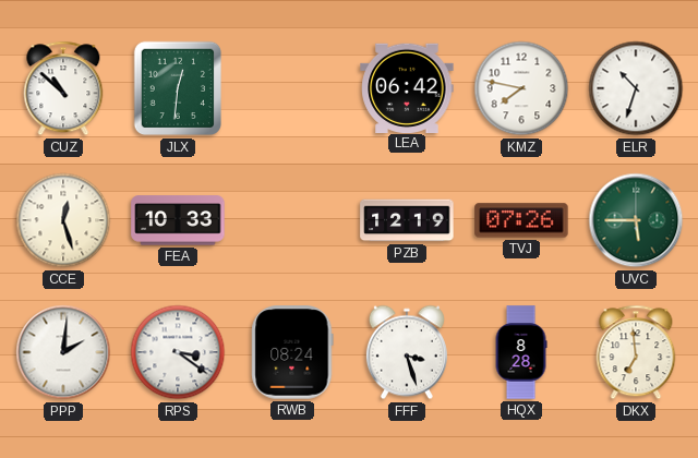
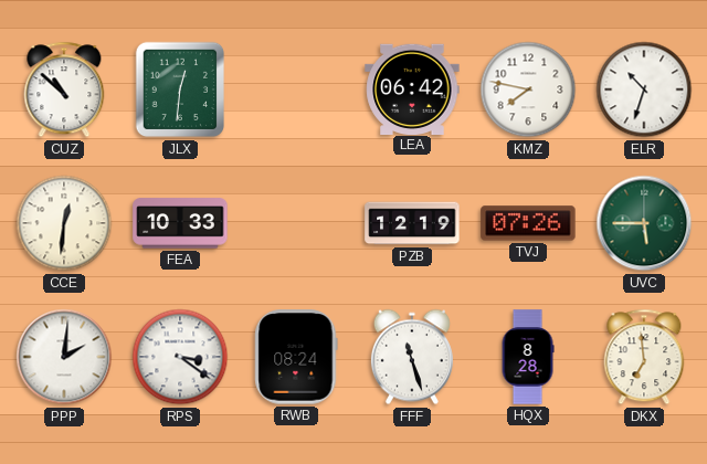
CCE: 12:27 -> 12:31
FFF: 3:27 -> 11:27
